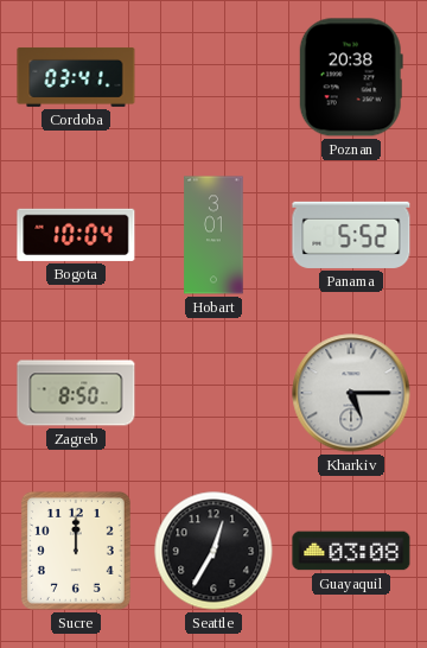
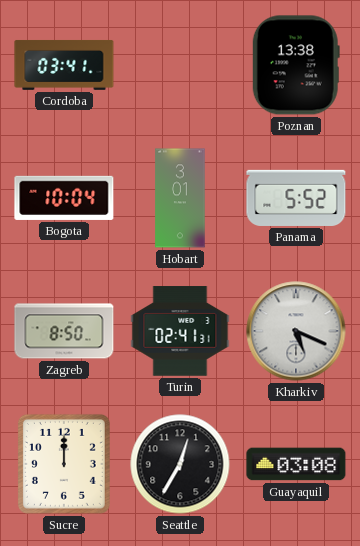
Poznan: 20:38 -> 13:38
Turin: none -> 02:41
Kharkiv: 5:15 -> 5:19
